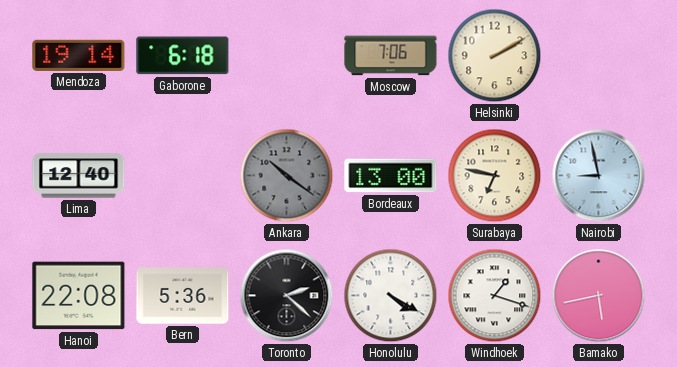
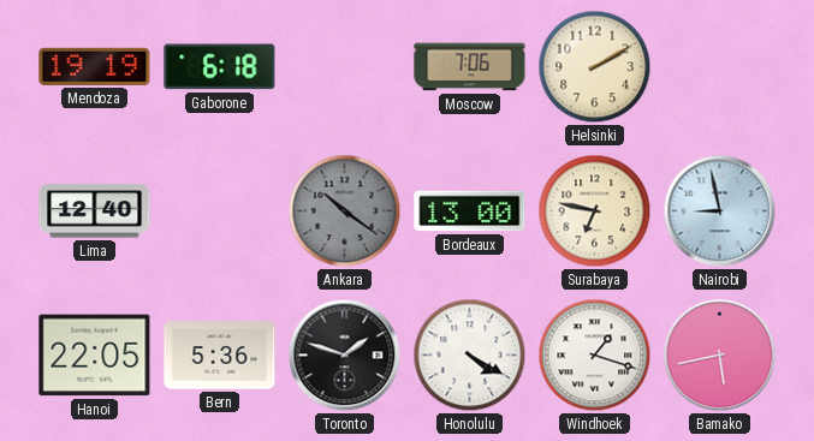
Mendoza: 19:14 -> 19:19
Hanoi: 22:08 -> 22:05
Toronto: 2:22 -> 1:48
